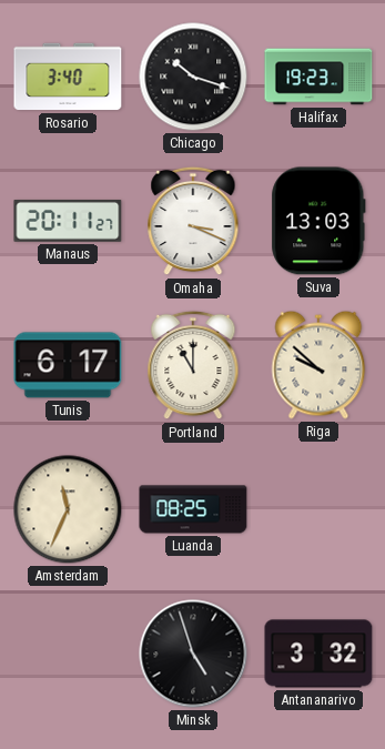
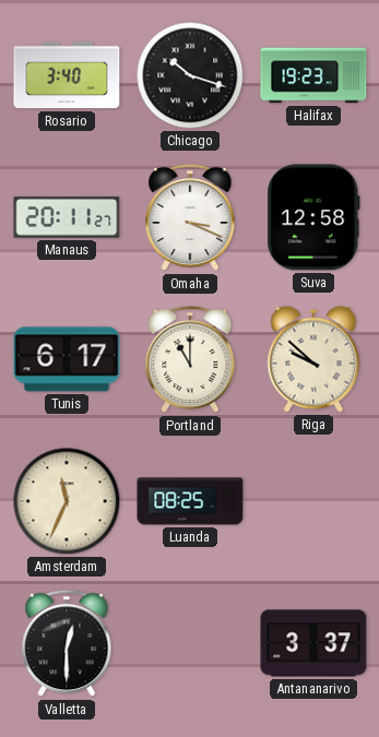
Suva: 13:03 -> 12:58
Valletta: none -> 12:30
Minsk: 4:57 -> none
Antananarivo: 3:32 -> 3:37
